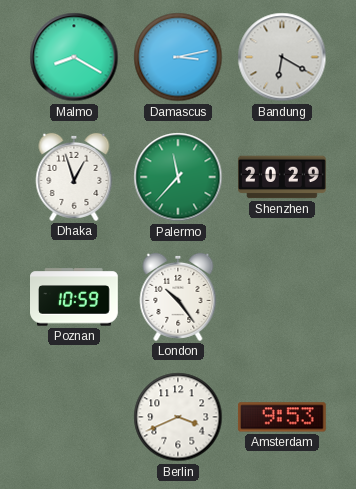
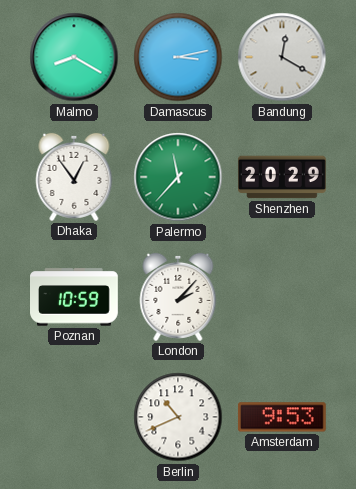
Bandung: 6:20 -> 12:20
Dhaka: 12:57 -> 12:54
London: 10:24 -> 2:07
Berlin: 3:41 -> 10:41
